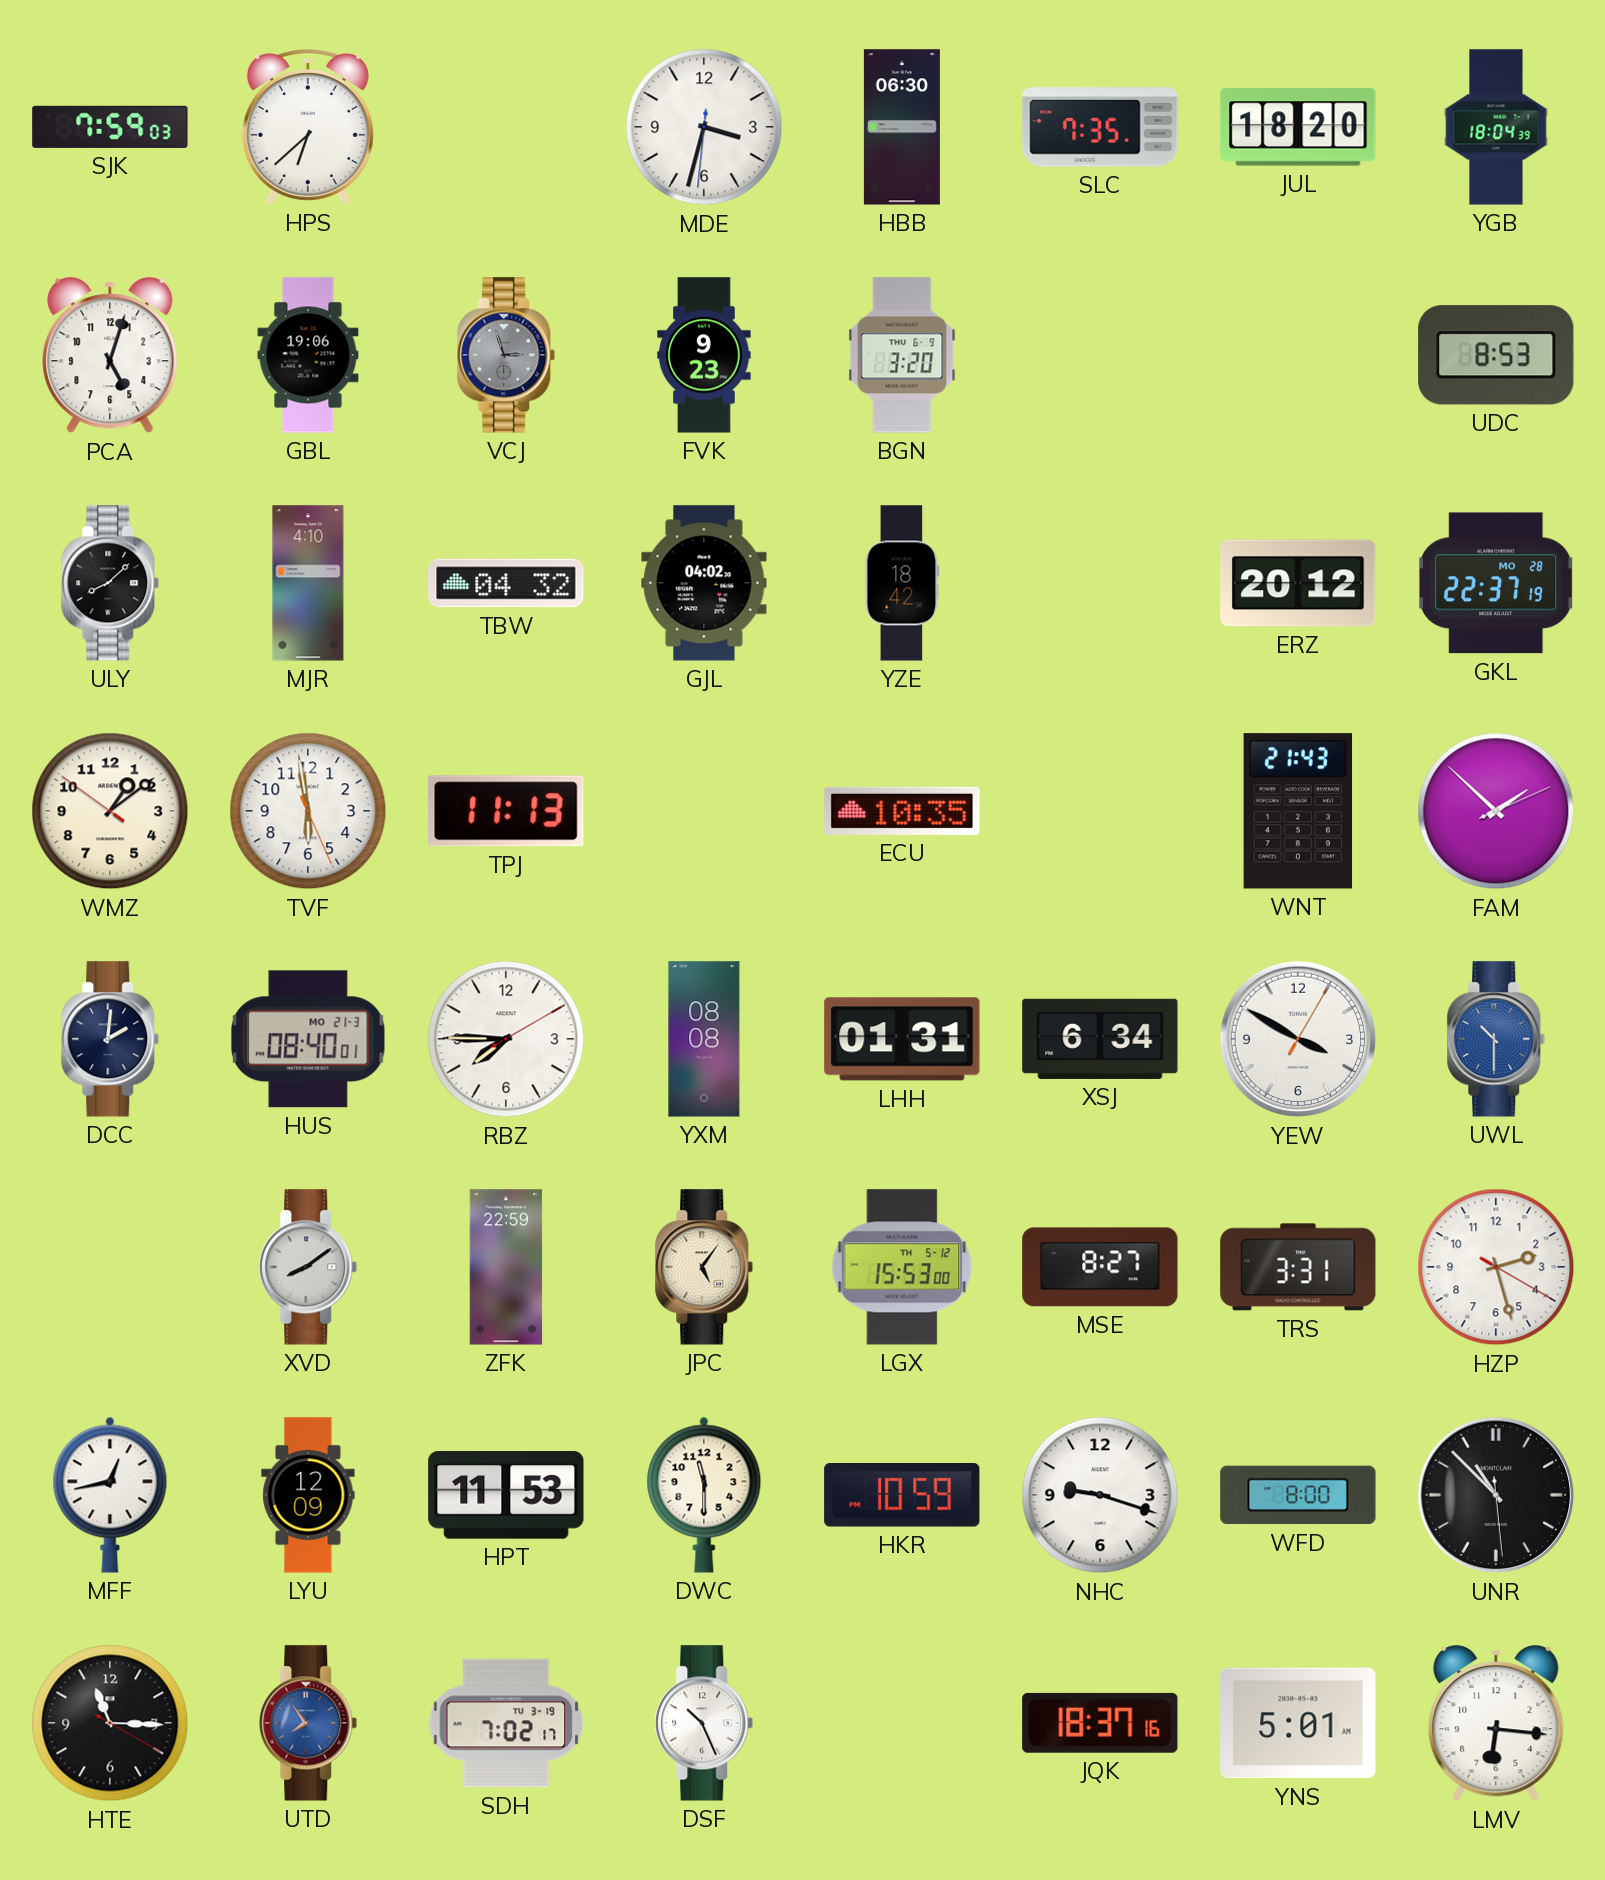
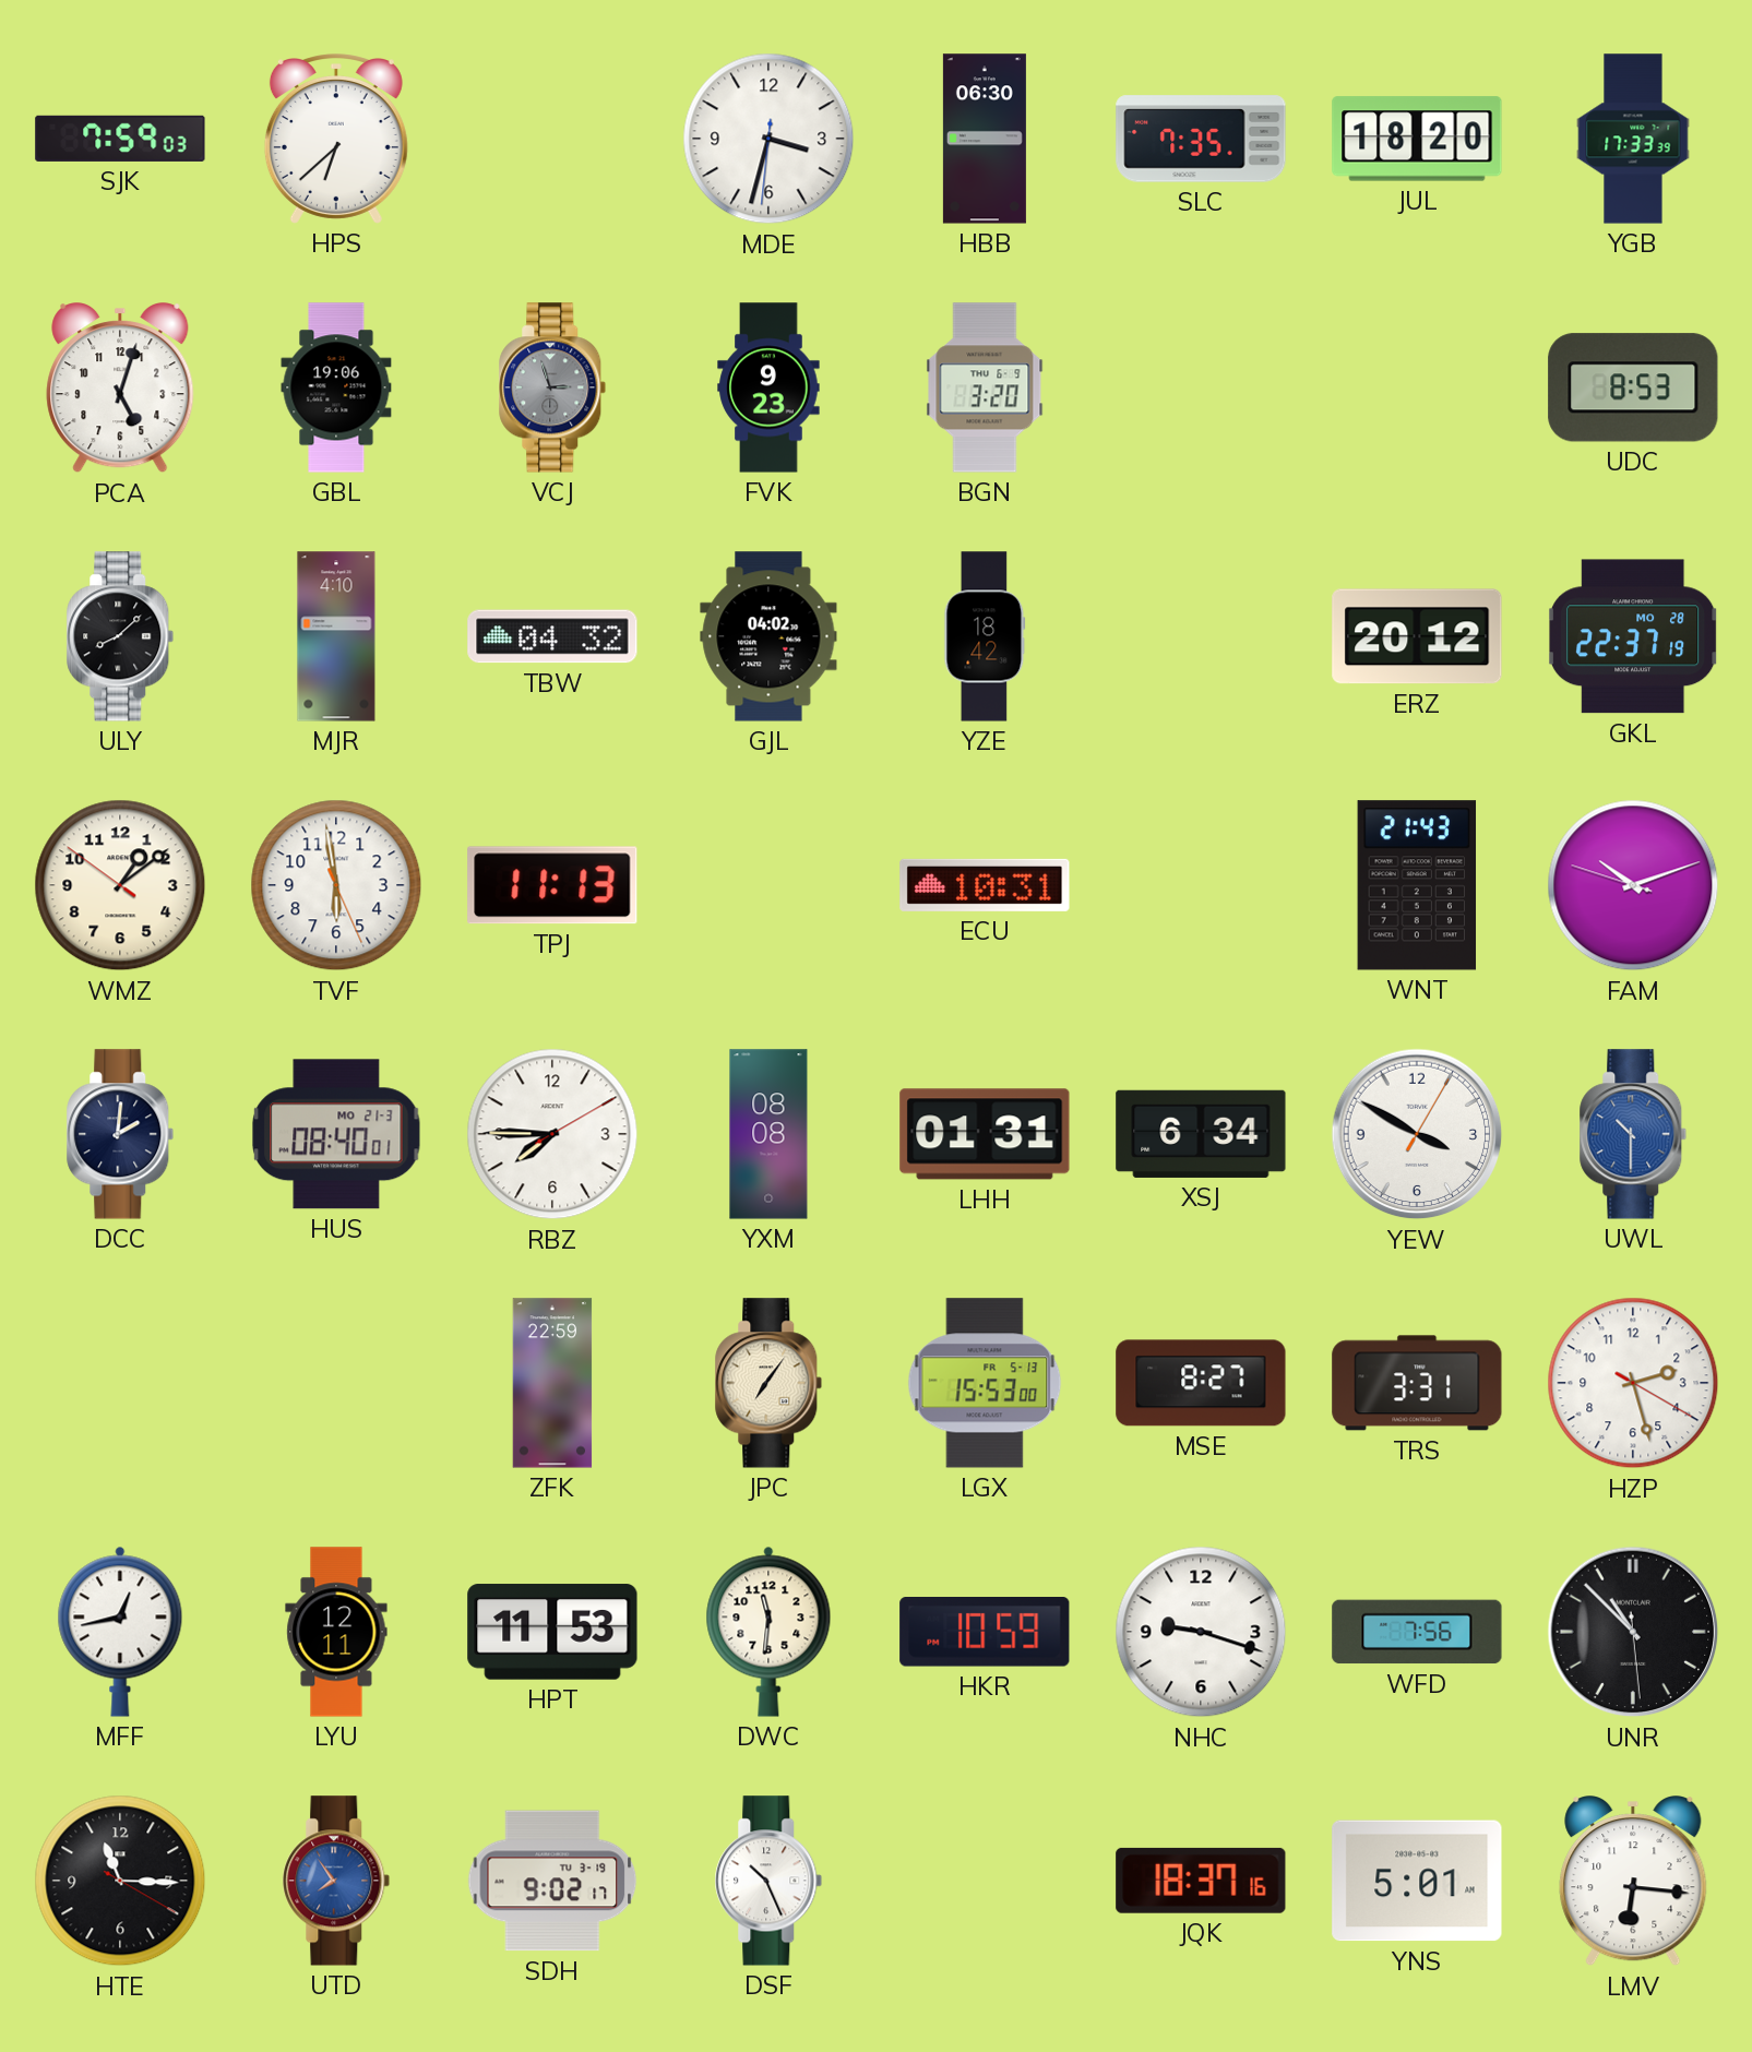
YGB: 18:04 -> 17:33
ECU: 10:35 -> 10:31
FAM: 1:52 -> 10:11
XVD: 8:09 -> none
JPC: 5:06 -> 7:06
LGX date: TH 5-12 -> FR 5-13
LYU: 12:09 -> 12:11
DWC: 11:30 -> 11:31
WFD: 8:00 -> 7:56
SDH: 7:02 -> 9:02
